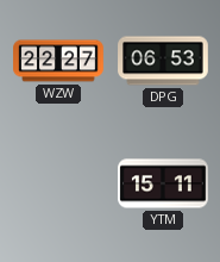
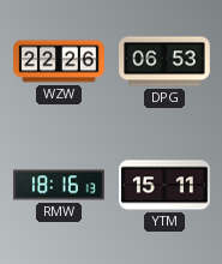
WZW: 22:27 -> 22:26
RMW: none -> 18:16
